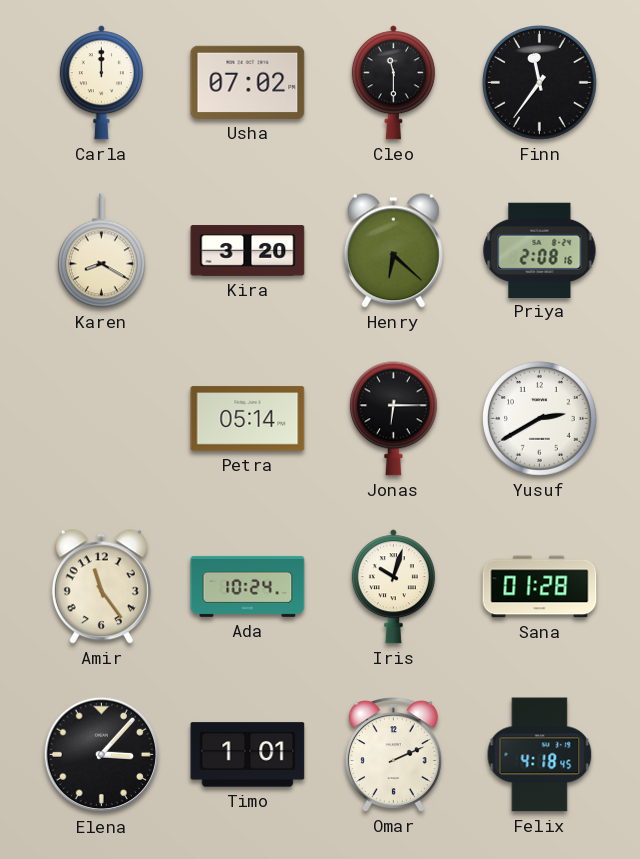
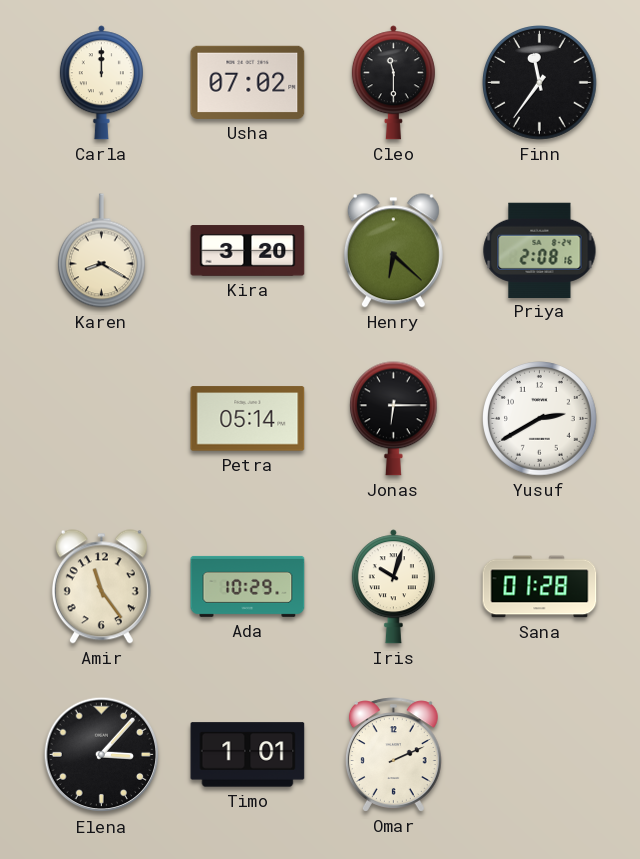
Ada: 10:24 -> 10:29
Felix: 4:18 -> none
